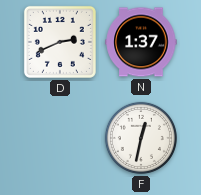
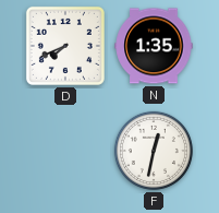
D: 2:41 -> 7:41
N: 1:37 -> 1:35
